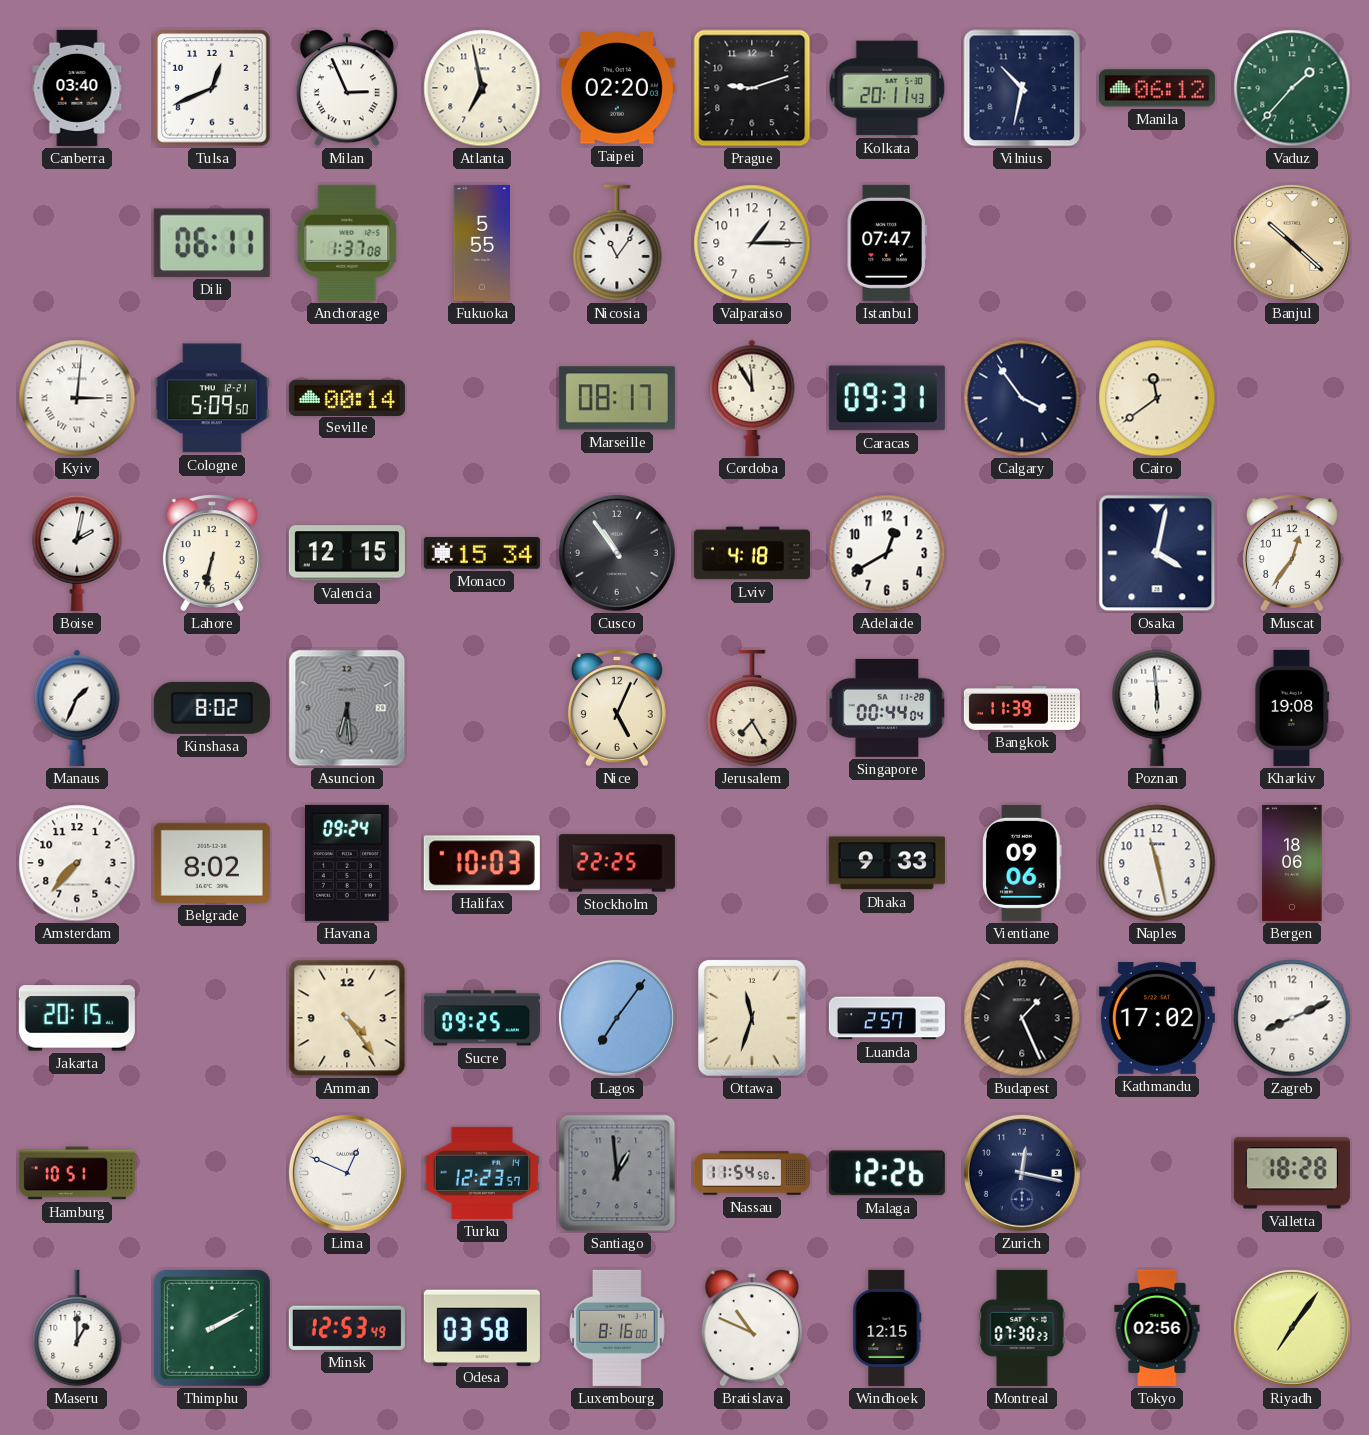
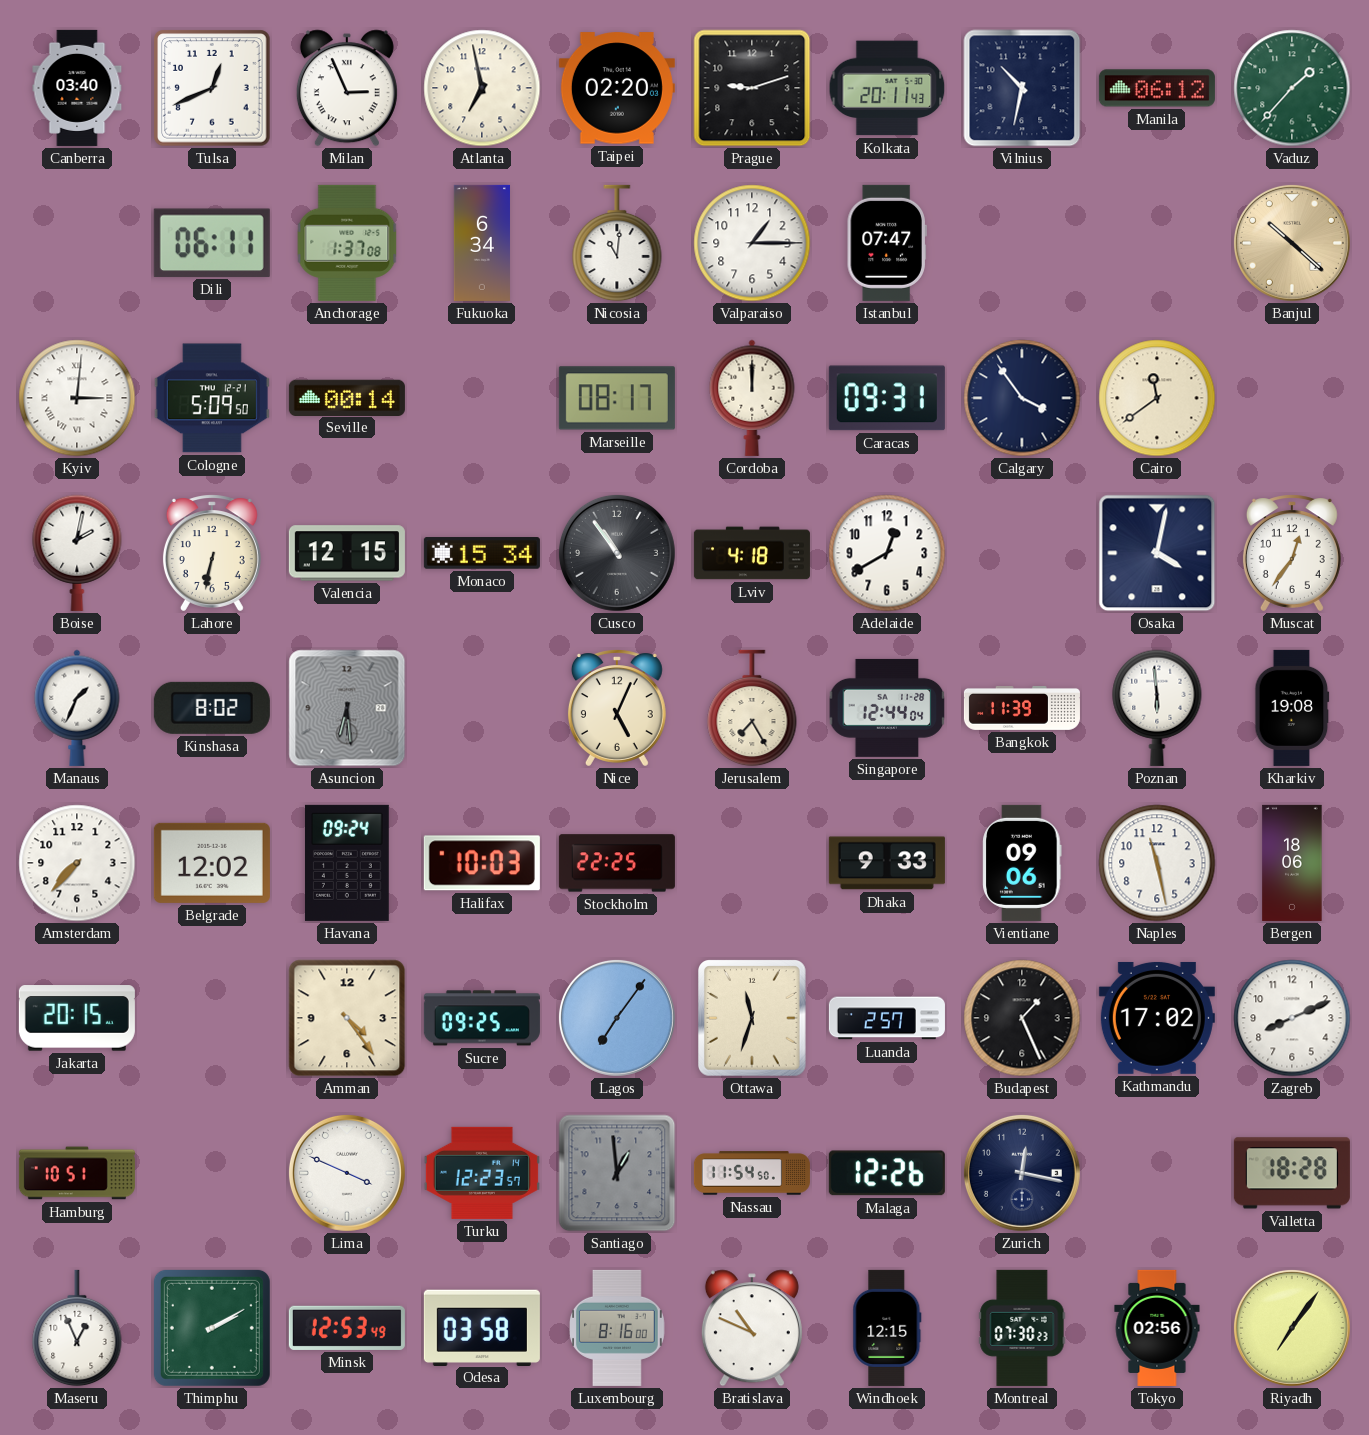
Fukuoka: 5:55 -> 6:34
Nicosia: 11:06 -> 11:01
Cordoba: 11:55 -> 12:00
Singapore: 00:44 -> 12:44
Belgrade: 8:02 -> 12:02
Lima: 12:49 -> 3:49
Maseru: 1:00 -> 12:56
